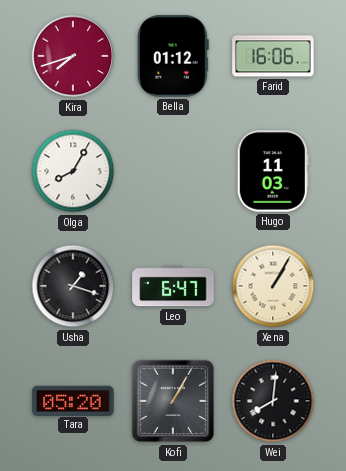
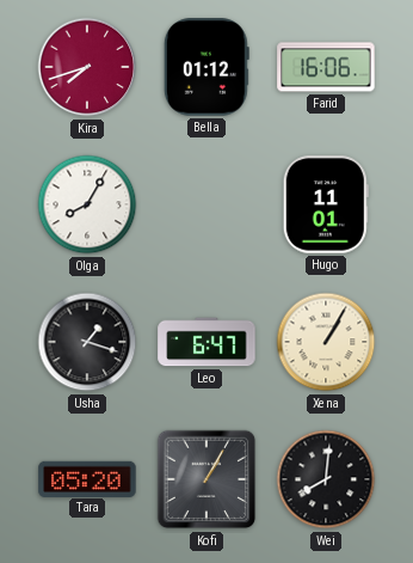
Hugo: 11:03 -> 11:01
